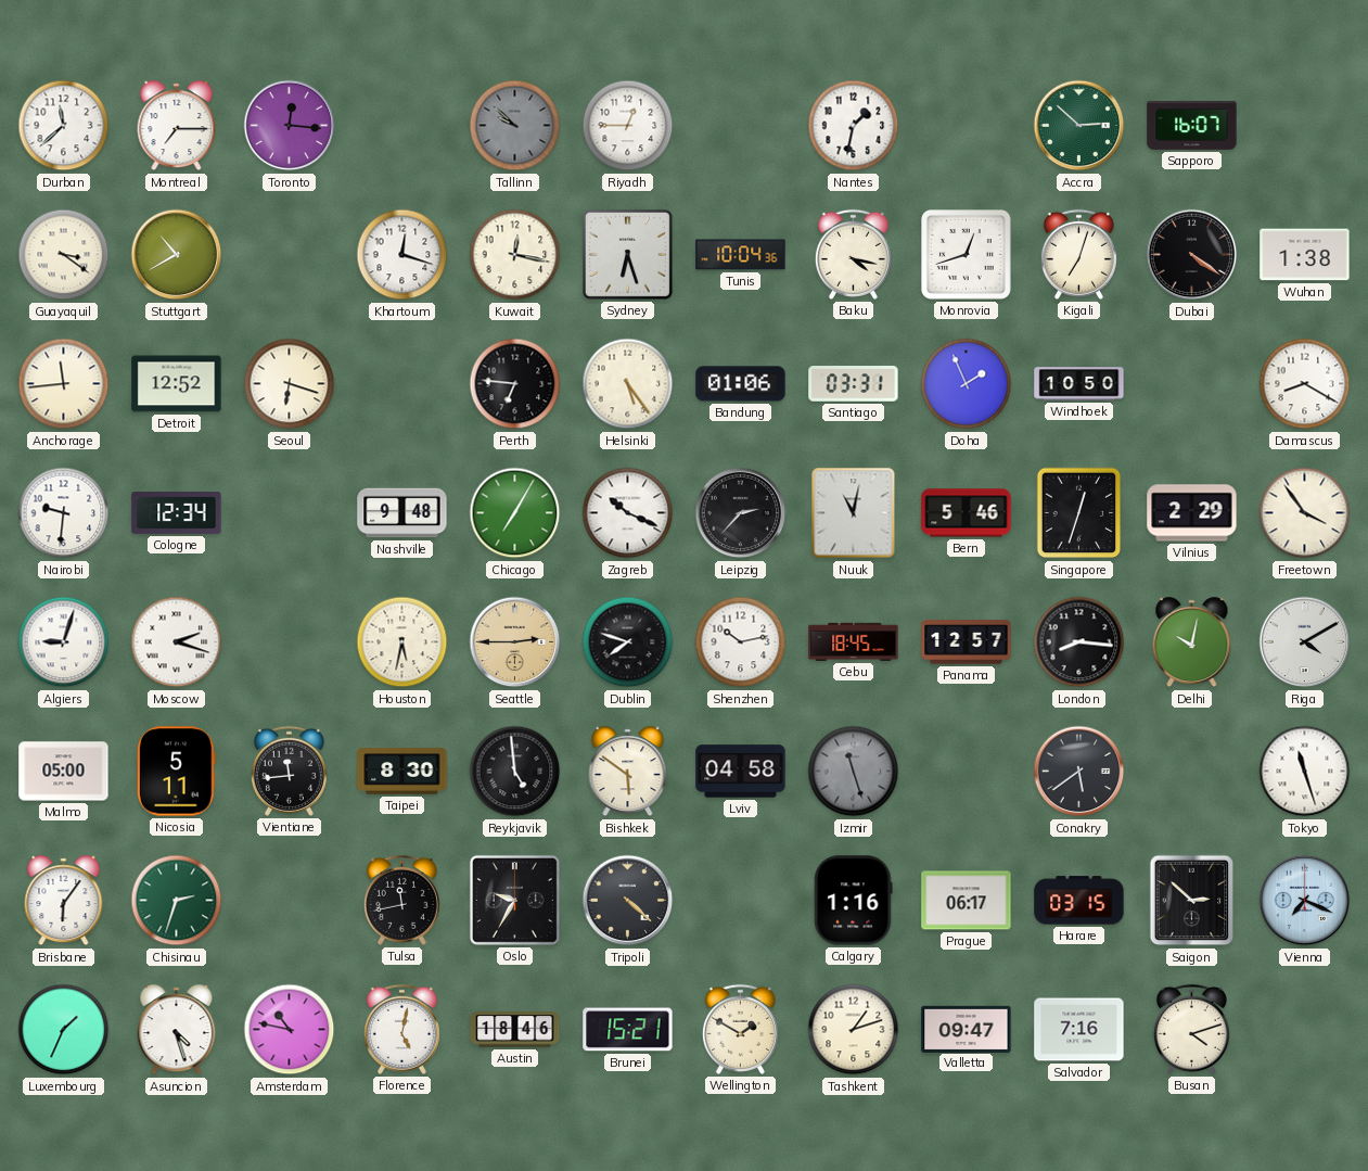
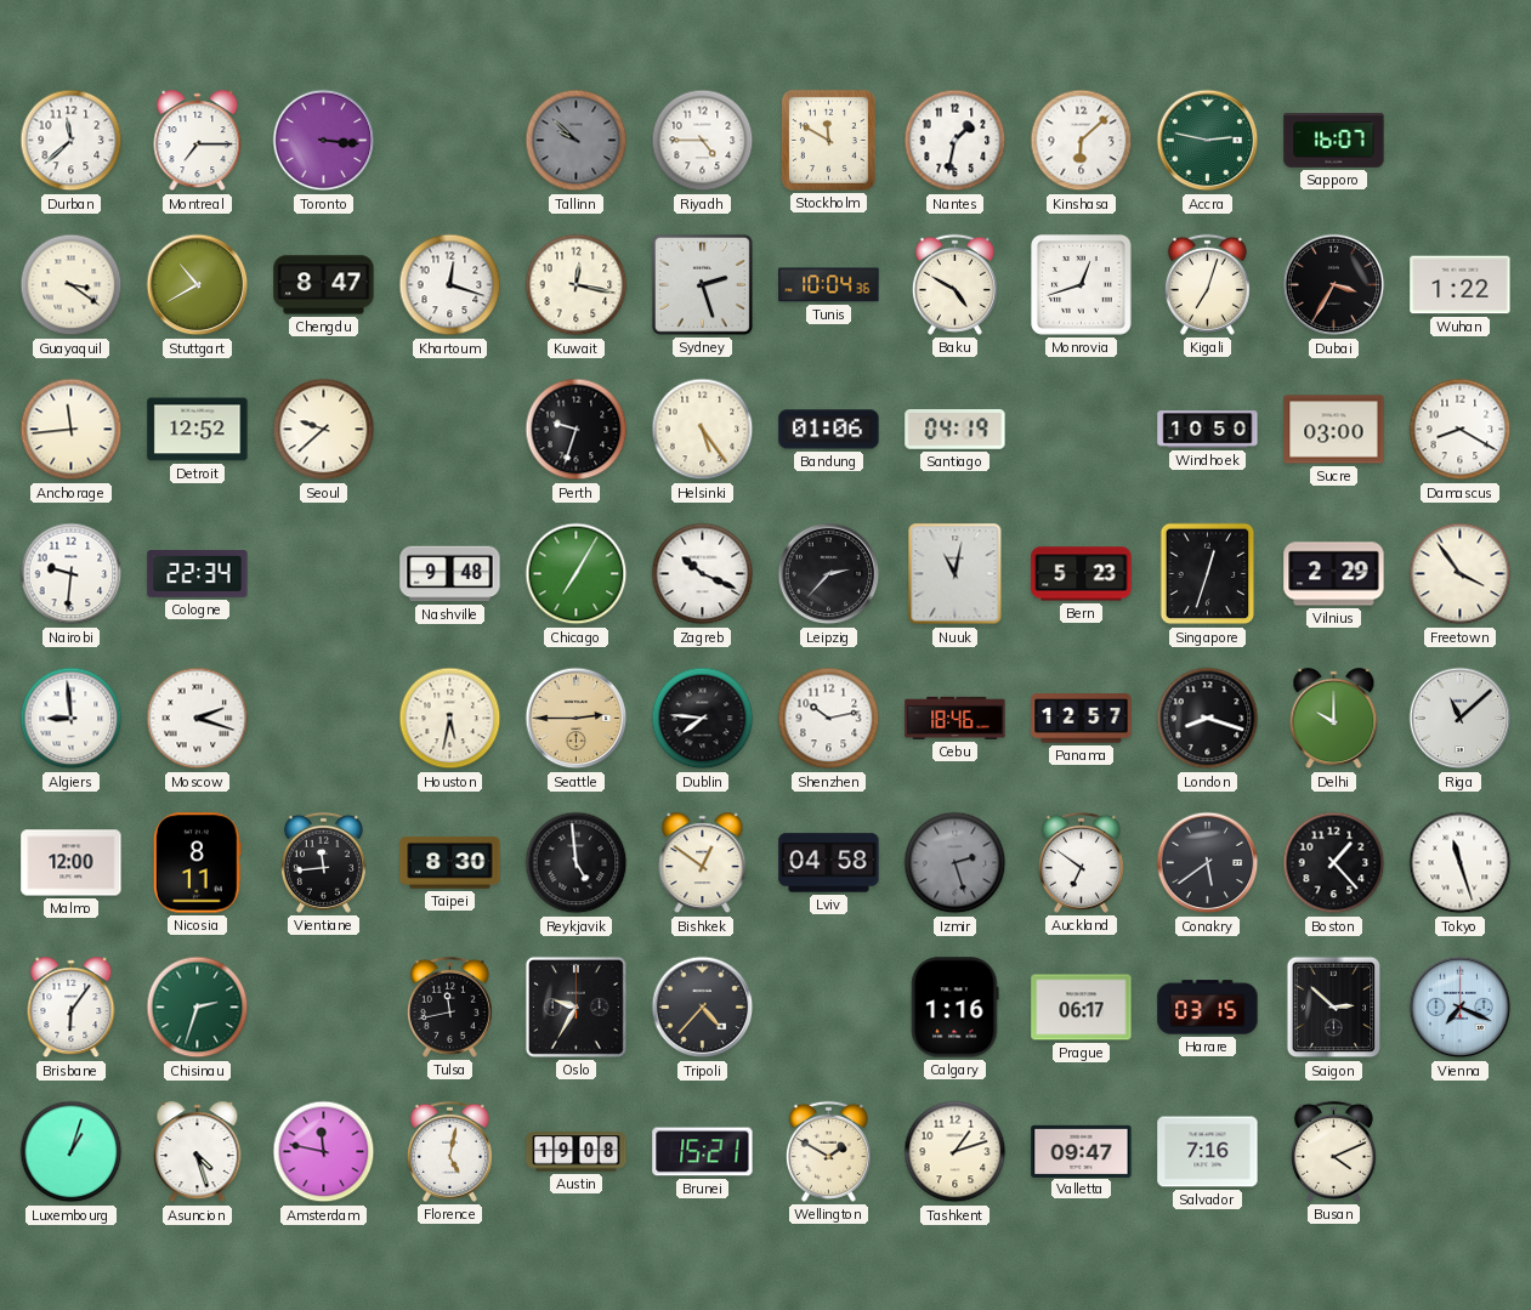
Toronto: 12:16 -> 3:16
Riyadh: 12:45 -> 4:45
Stockholm: none -> 11:50
Kinshasa: none -> 6:08
Accra: 2:52 -> 2:47
Chengdu: none -> 8:47
Sydney: 6:27 -> 2:27
Baku: 4:17 -> 4:50
Dubai: 4:21 -> 3:35
Wuhan: 1:38 -> 1:22
Seoul: 6:18 -> 9:38
Perth: 6:46 -> 9:33
Santiago: 03:31 -> 04:19
Doha: 1:56 -> none
Sucre: none -> 03:00
Cologne: 12:34 -> 22:34
Bern: 5:46 -> 5:23
Algiers: 9:03 -> 8:59
Dublin: 7:48 -> 7:46
Cebu: 18:45 -> 18:46
London: 8:16 -> 8:18
Delhi: 10:02 -> 10:00
Riga: 4:10 -> 11:08
Malmo: 05:00 -> 12:00
Nicosia: 5:11 -> 8:11
Bishkek: 5:51 -> 12:51
Izmir: 11:27 -> 2:27
Auckland: none -> 6:51
Boston: none -> 1:23
Tripoli: 4:22 -> 4:37
Luxembourg: 1:34 -> 1:03
Amsterdam: 10:47 -> 11:47
Austin: 18:46 -> 19:08
Busan: 4:12 -> 4:11
